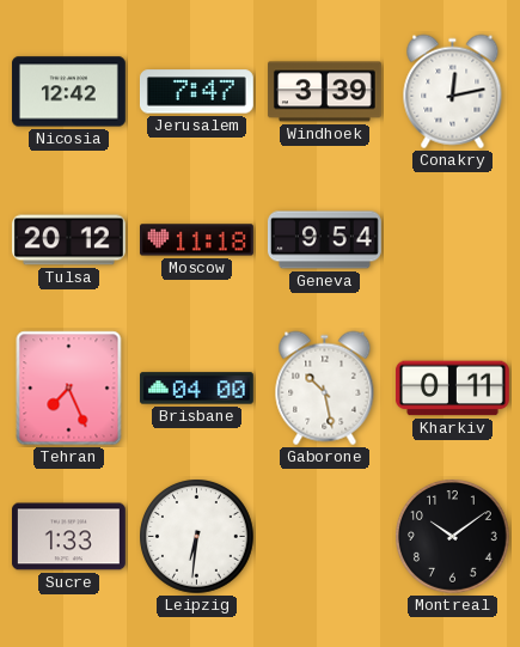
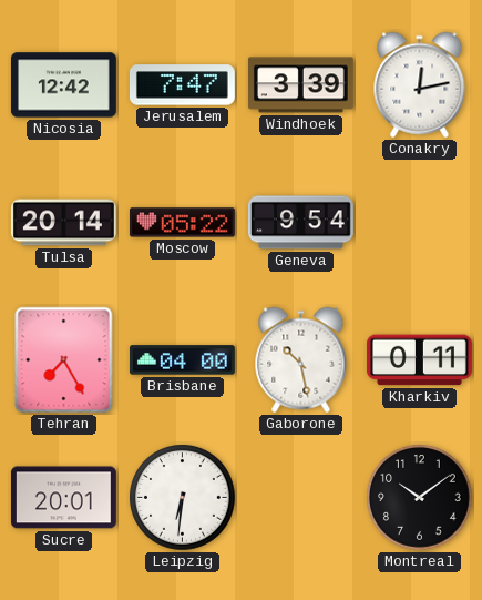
Tulsa: 20:12 -> 20:14
Moscow: 11:18 -> 05:22
Tehran: 7:26 -> 7:25
Sucre: 1:33 -> 20:01
